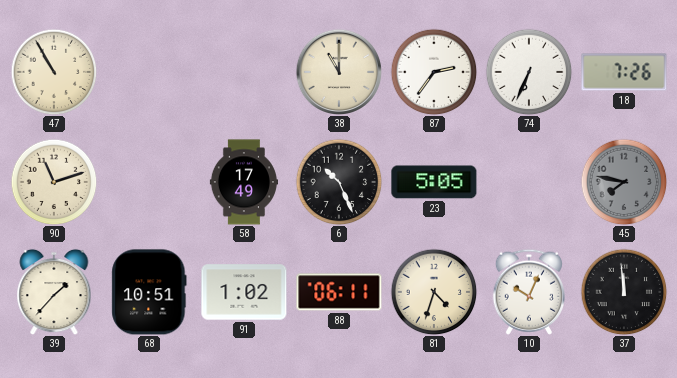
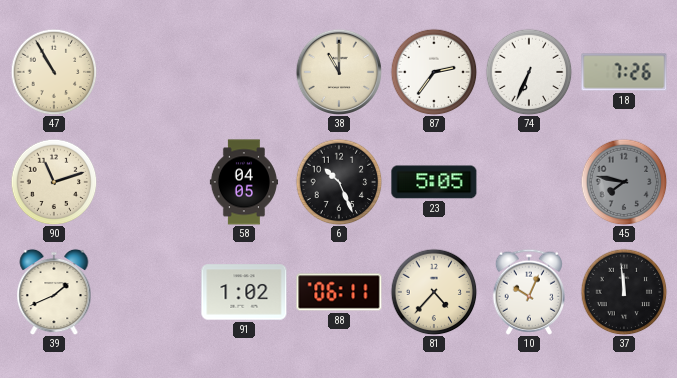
58: 17:49 -> 04:05
39: 1:37 -> 1:41
68: 10:51 -> none
81: 4:33 -> 4:37
